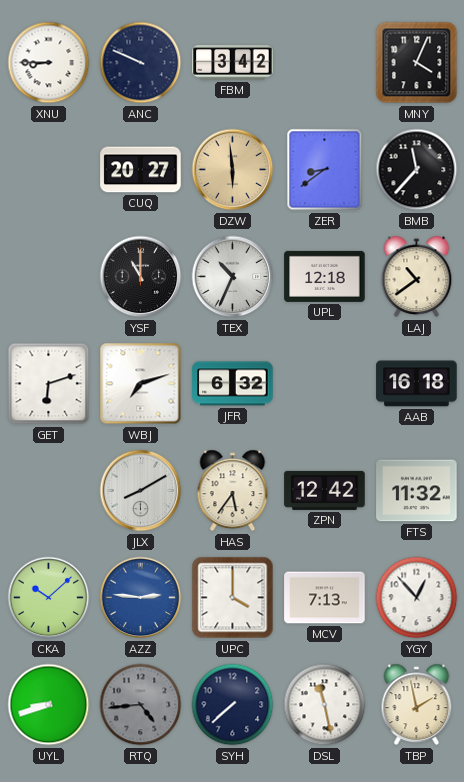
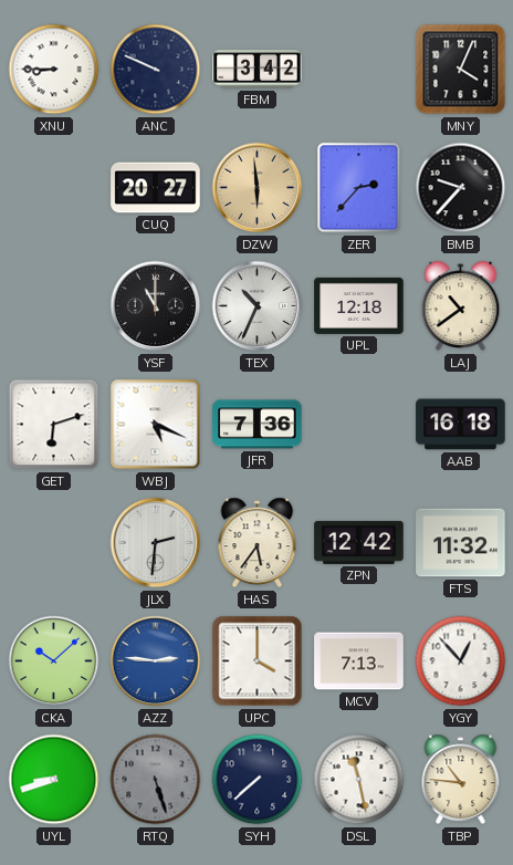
ZER: 8:39 -> 2:37
BMB: 11:37 -> 9:37
WBJ: 7:12 -> 5:19
JFR: 6:32 -> 7:36
JLX: 8:10 -> 2:31
RTQ: 4:44 -> 5:27
TBP: 1:58 -> 10:46
